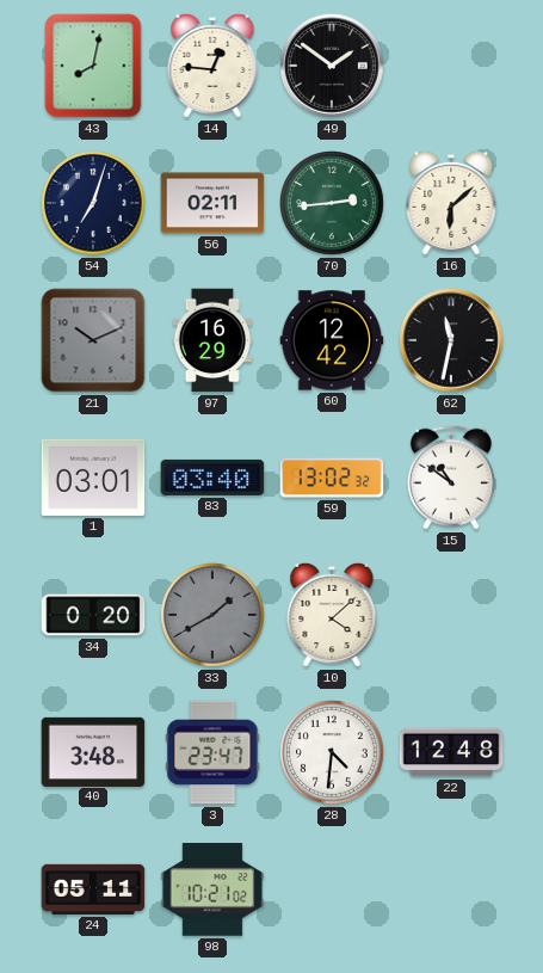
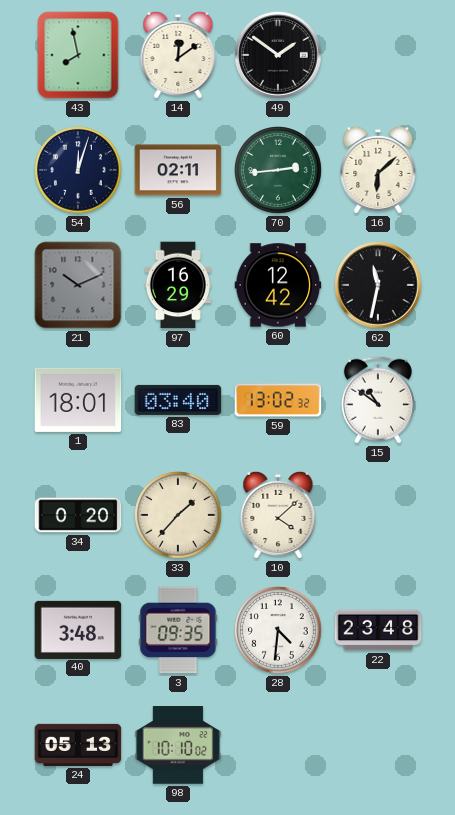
43: 8:02 -> 7:58
14: 12:46 -> 12:09
54: 7:03 -> 12:03
1: 03:01 -> 18:01
33: 1:40 -> 1:37
33 dial: grey -> cream
3: 23:47 -> 09:35
22: 12:48 -> 23:48
24: 05:11 -> 05:13
98: 10:21 -> 10:10
